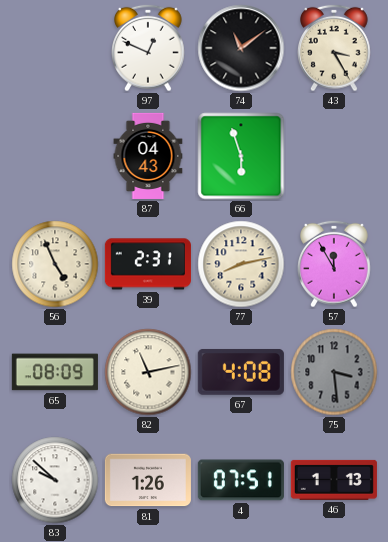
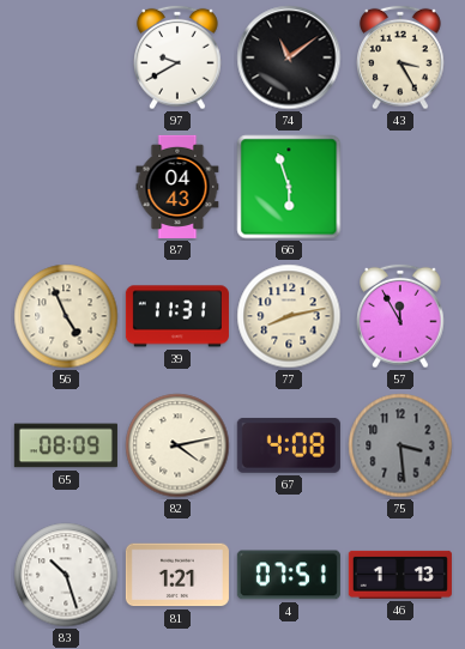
97: 12:49 -> 9:40
39: 2:31 -> 11:31
82: 11:13 -> 4:13
83: 9:52 -> 10:27
81: 1:26 -> 1:21
